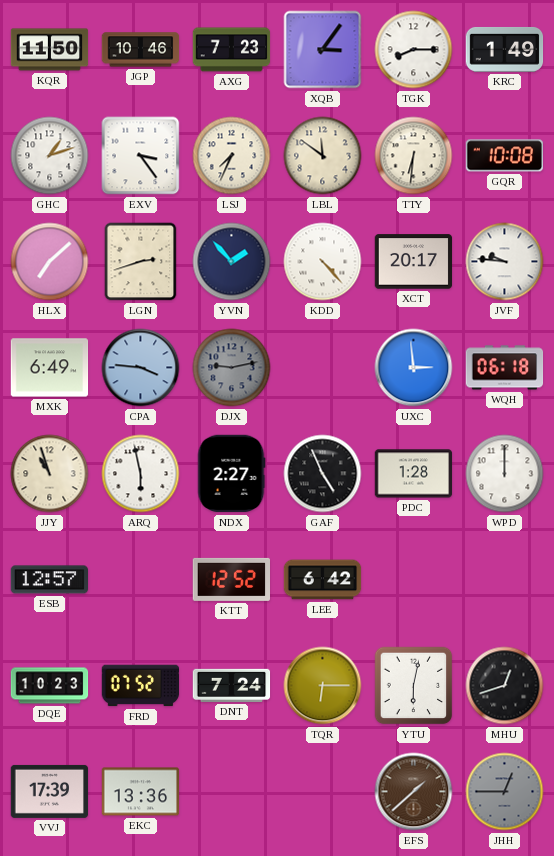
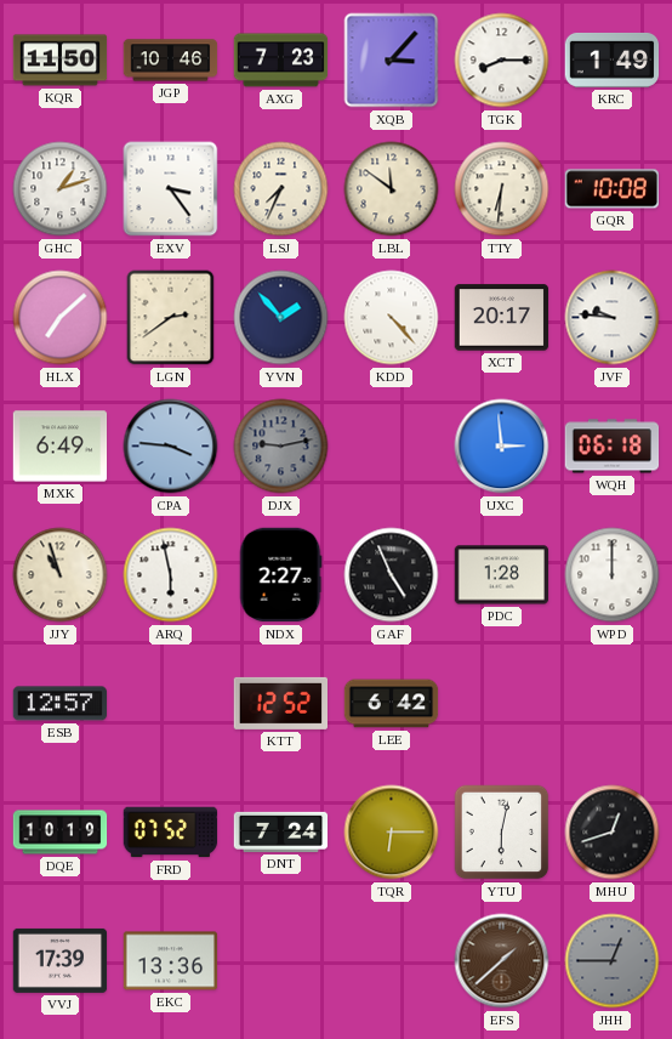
XQB: 3:06 -> 3:07
LGN: 2:42 -> 2:39
DQE: 10:23 -> 10:19
